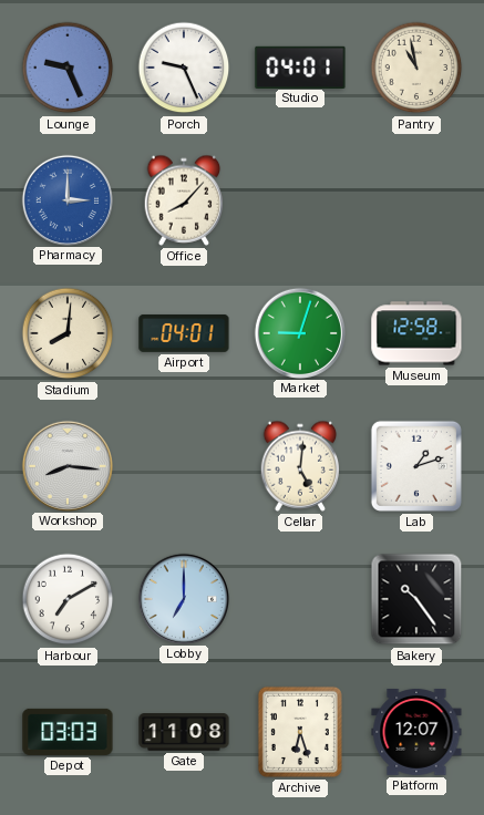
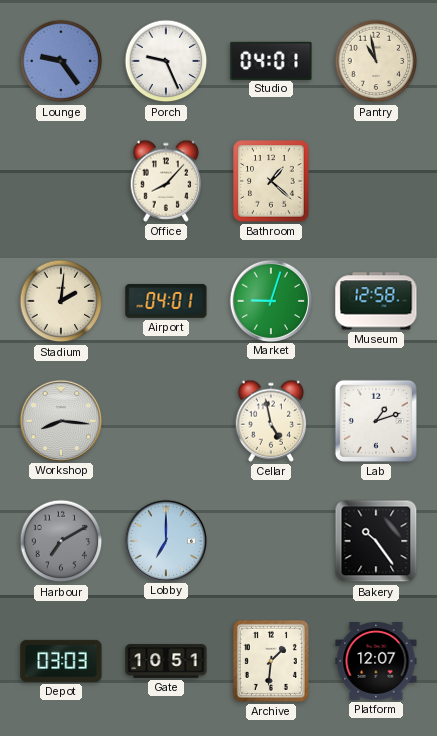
Lounge: 9:26 -> 9:24
Pharmacy: 3:00 -> none
Bathroom: none -> 1:22
Stadium: 8:01 -> 2:01
Cellar: 5:01 -> 4:58
Harbour dial: white -> grey
Gate: 11:08 -> 10:51
Archive: 6:27 -> 1:31
